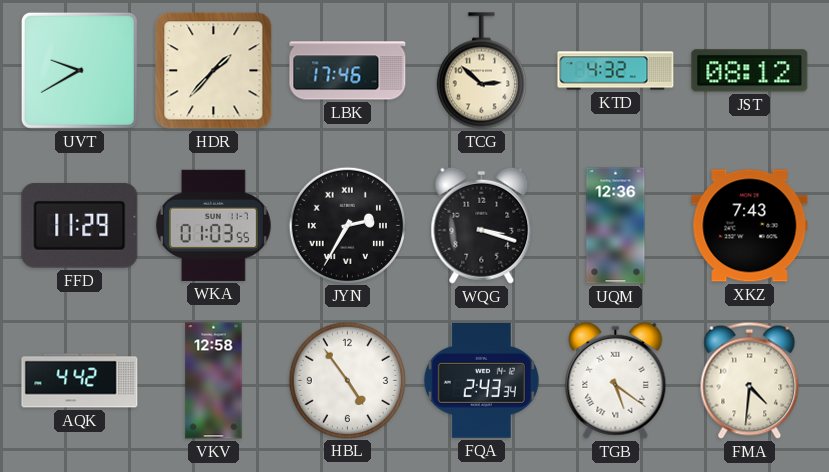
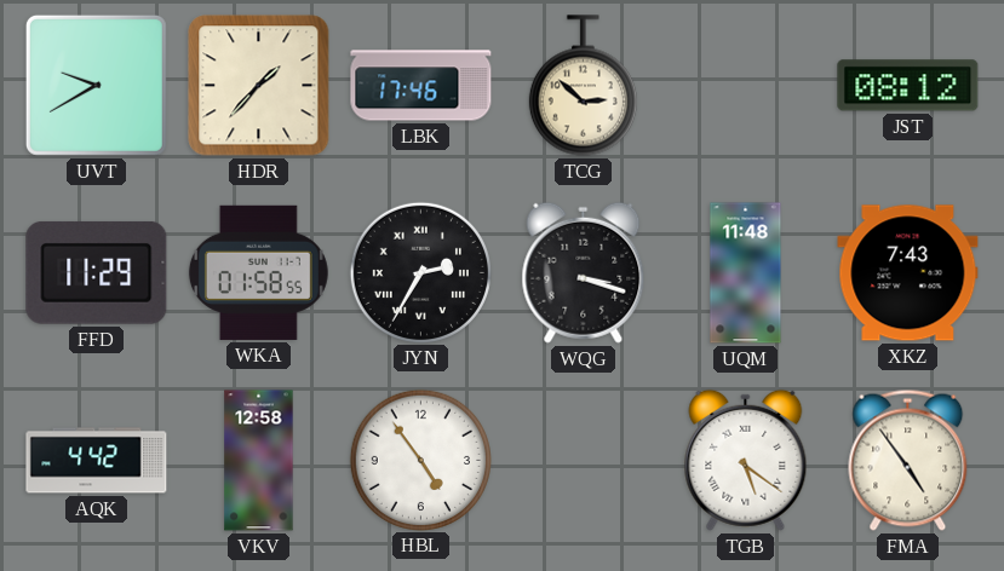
KTD: 4:32 -> none
WKA: 01:03 -> 01:58
UQM: 12:36 -> 11:48
FQA: 2:43 -> none
FMA: 4:31 -> 4:54
